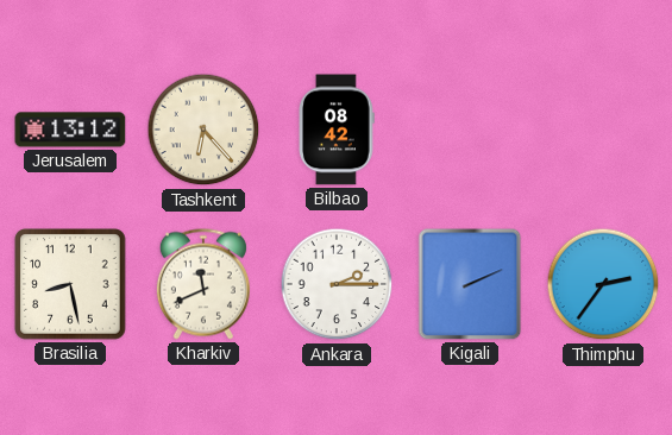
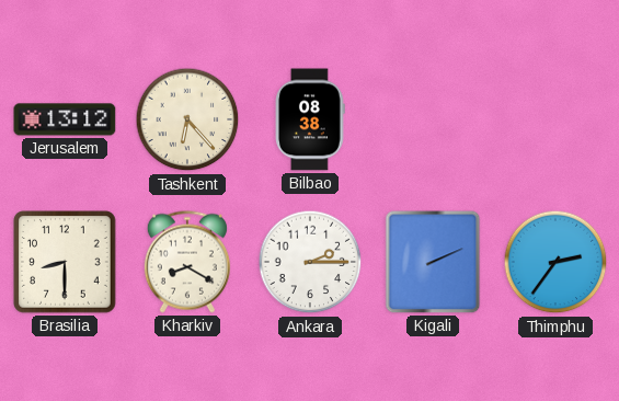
Bilbao: 08:42 -> 08:38
Brasilia: 8:28 -> 8:30
Kharkiv: 11:41 -> 8:20
